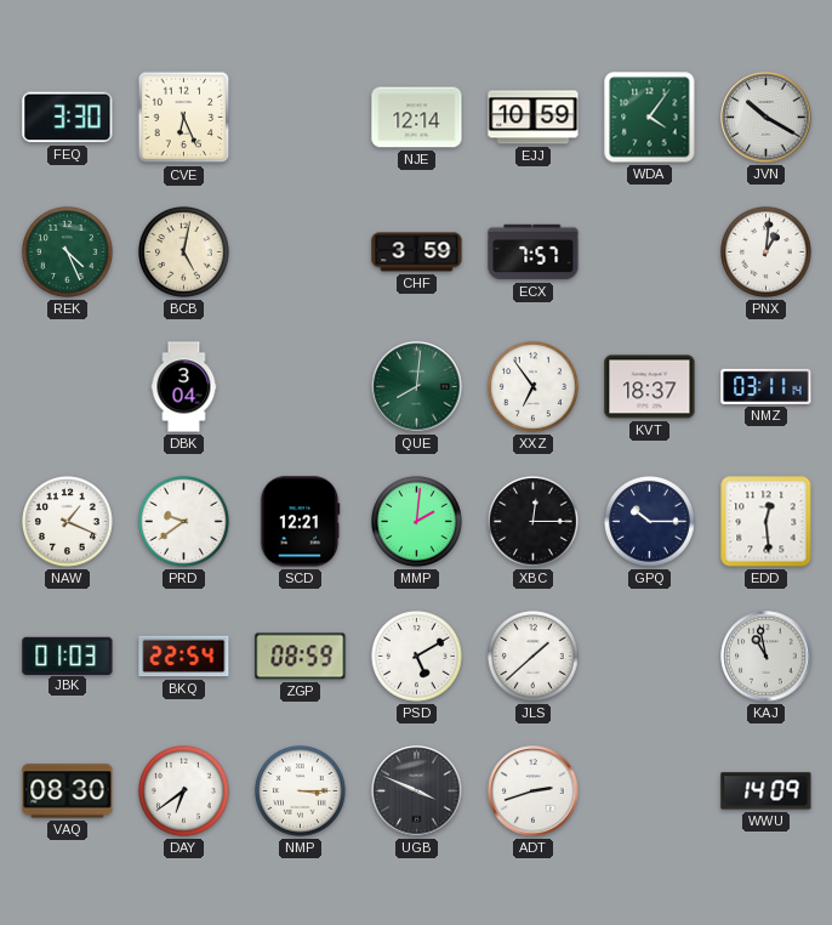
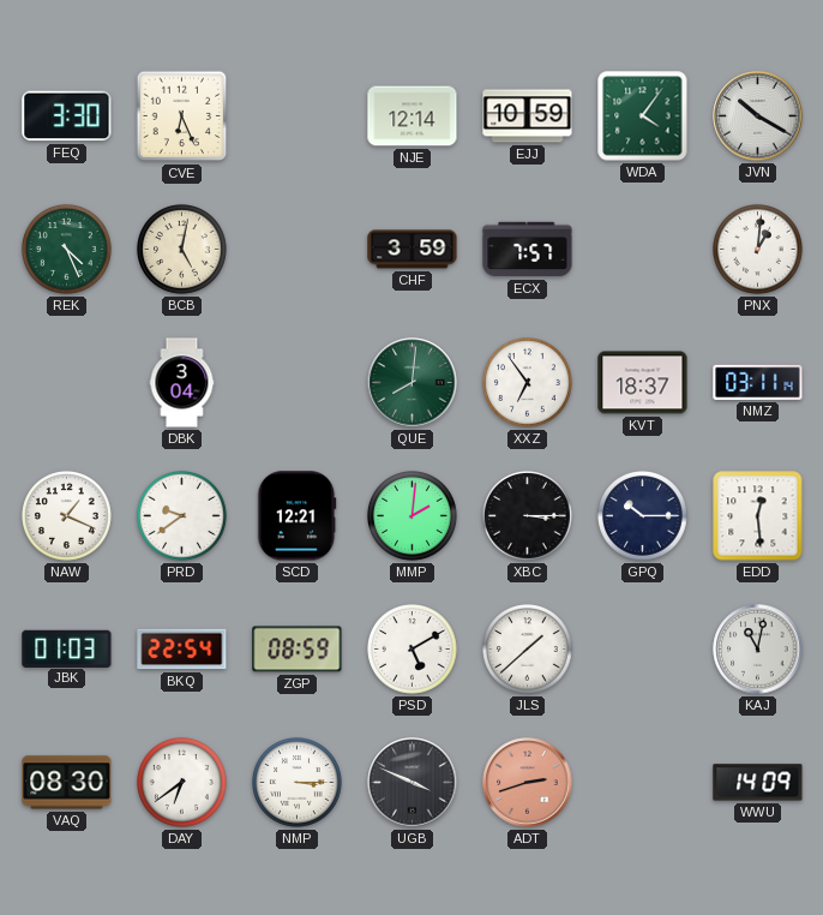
XBC: 12:15 -> 3:15
KAJ: 10:58 -> 11:02
ADT dial: white -> salmon
